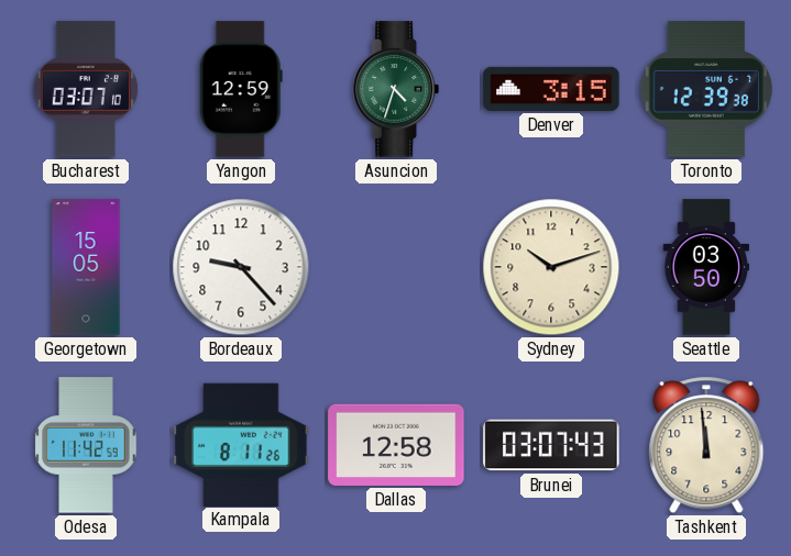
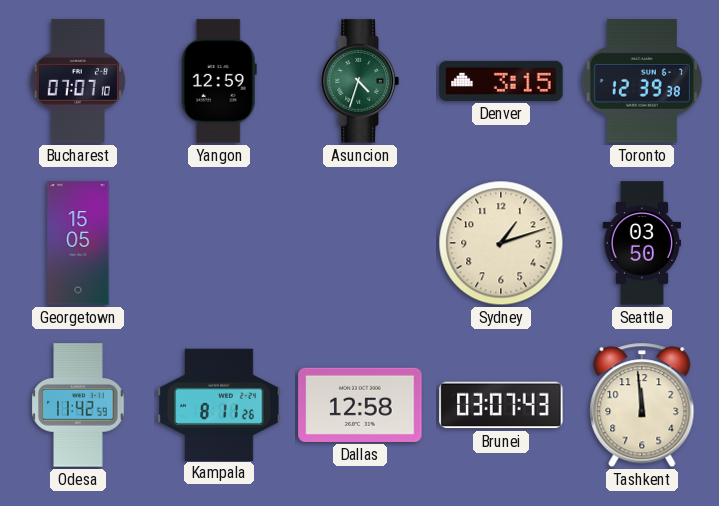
Bucharest: 03:07 -> 07:07
Bordeaux: 9:23 -> none
Sydney: 10:12 -> 1:12
